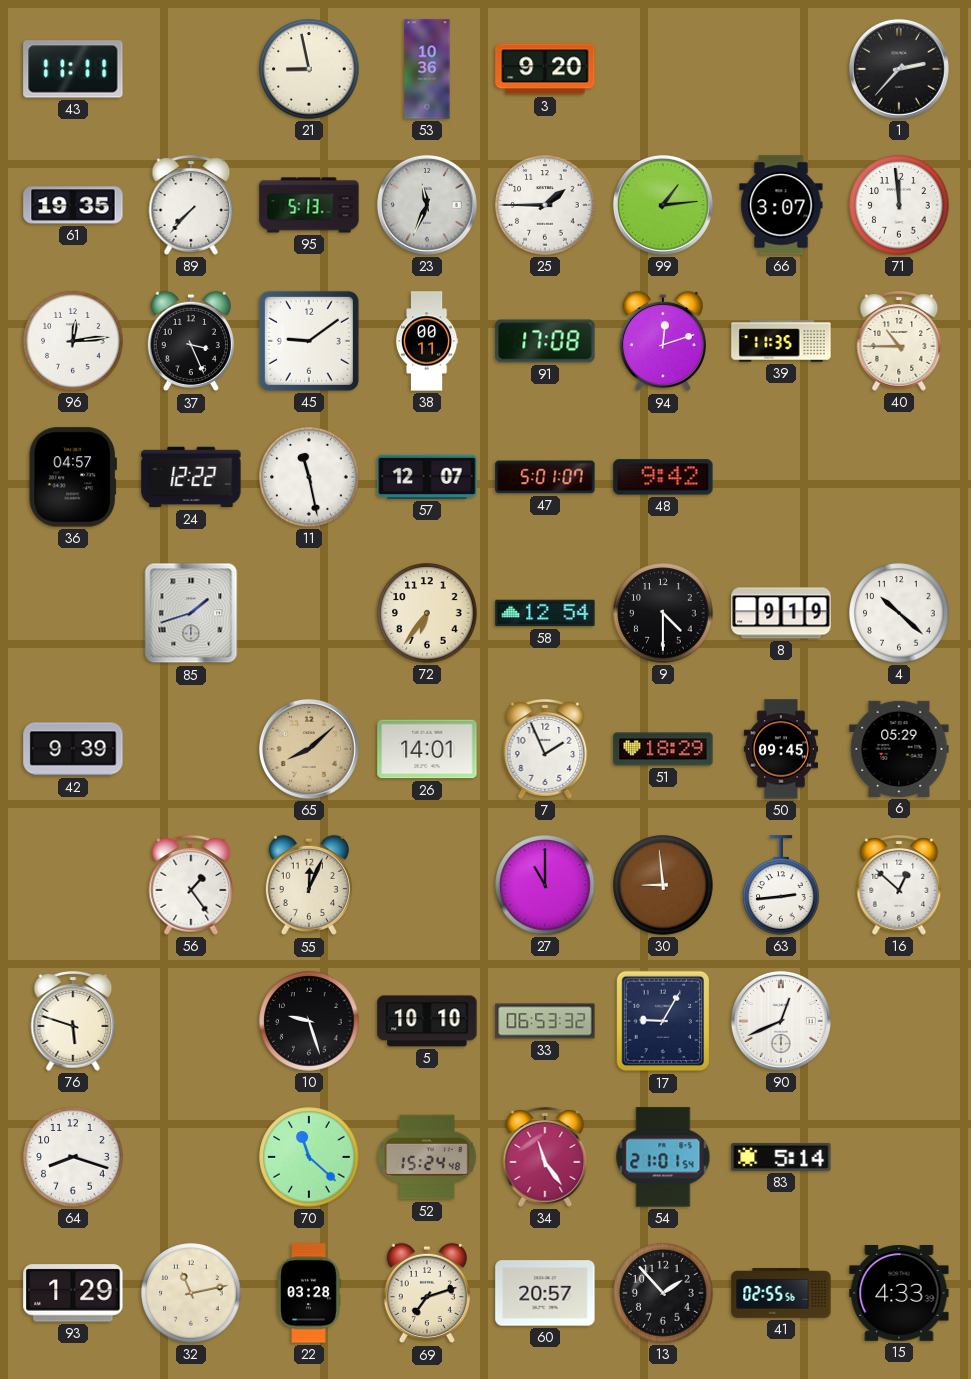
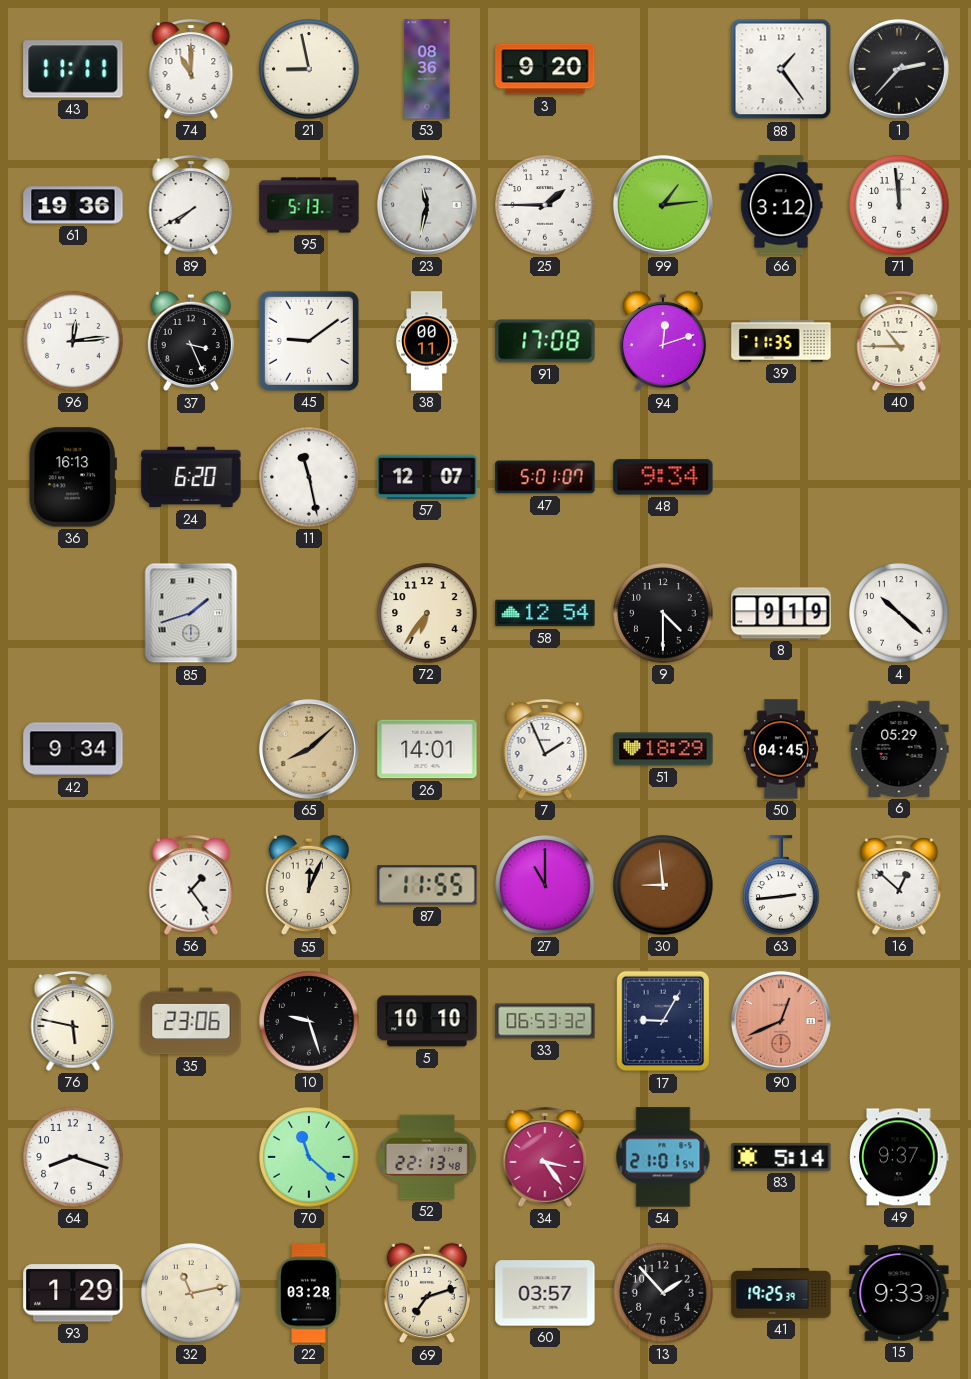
74: none -> 11:00
53: 10:36 -> 08:36
88: none -> 1:24
61: 19:35 -> 19:36
89: 7:37 -> 7:40
23: 11:34 -> 11:32
66: 3:07 -> 3:12
36: 04:57 -> 16:13
24: 12:22 -> 6:20
48: 9:42 -> 9:34
42: 9:39 -> 9:34
50: 09:45 -> 04:45
87: none -> 11:55
76: 5:48 -> 5:47
35: none -> 23:06
90 dial: white -> salmon
52: 15:24 -> 22:13
34: 11:24 -> 3:24
49: none -> 9:37
60: 20:57 -> 03:57
41: 02:55 -> 19:25
15: 4:33 -> 9:33
